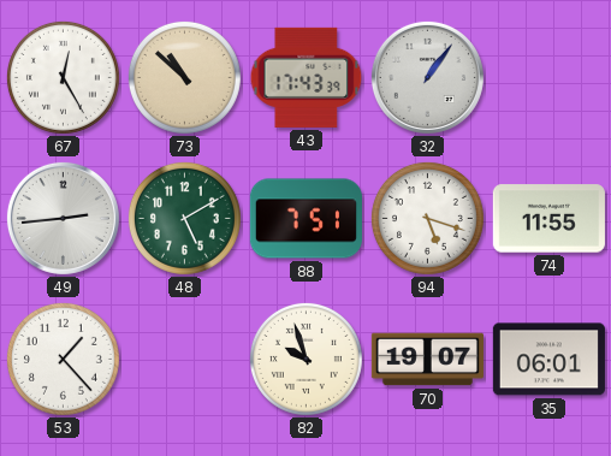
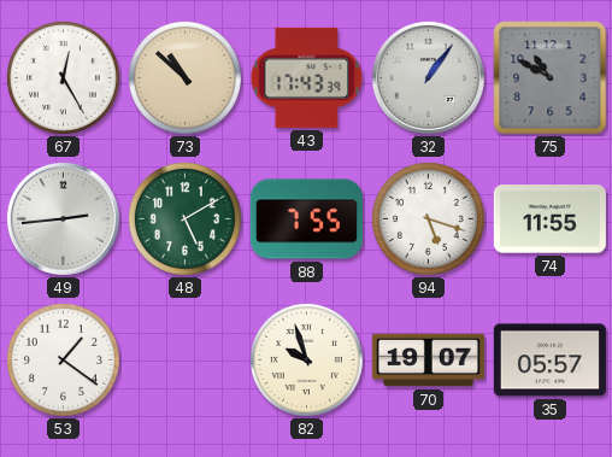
75: none -> 10:50
88: 7:51 -> 7:55
53: 1:23 -> 1:21
35: 06:01 -> 05:57
